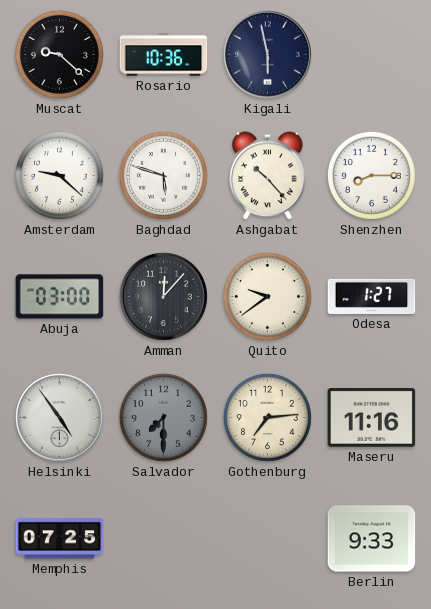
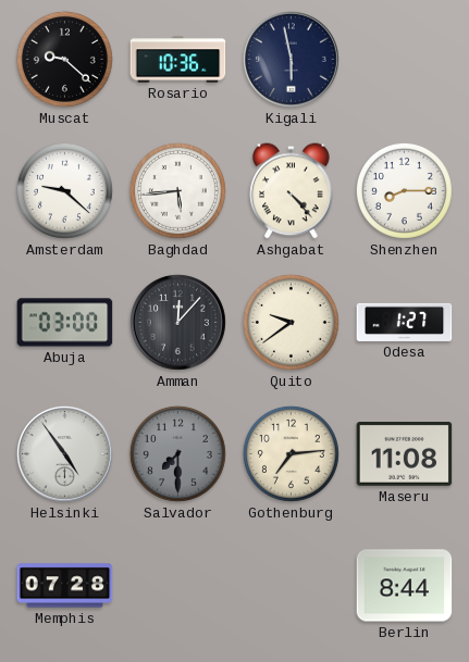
Baghdad: 5:48 -> 5:44
Ashgabat: 10:23 -> 4:23
Maseru: 11:16 -> 11:08
Memphis: 07:25 -> 07:28
Berlin: 9:33 -> 8:44
